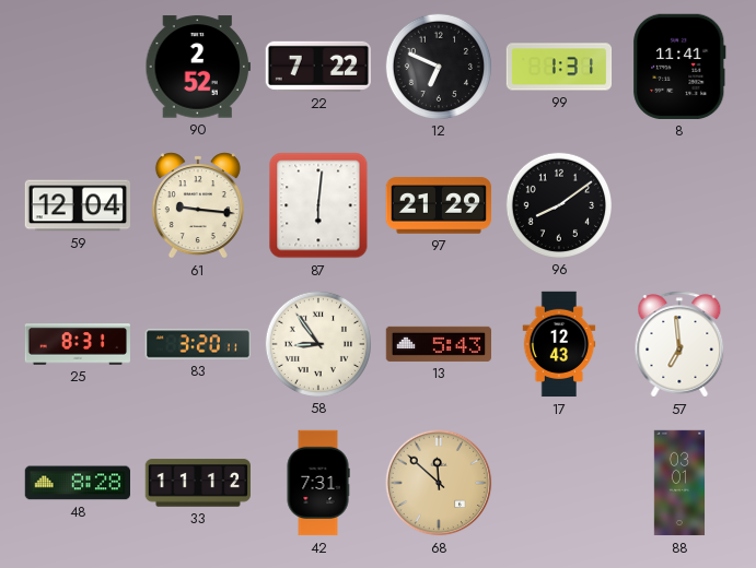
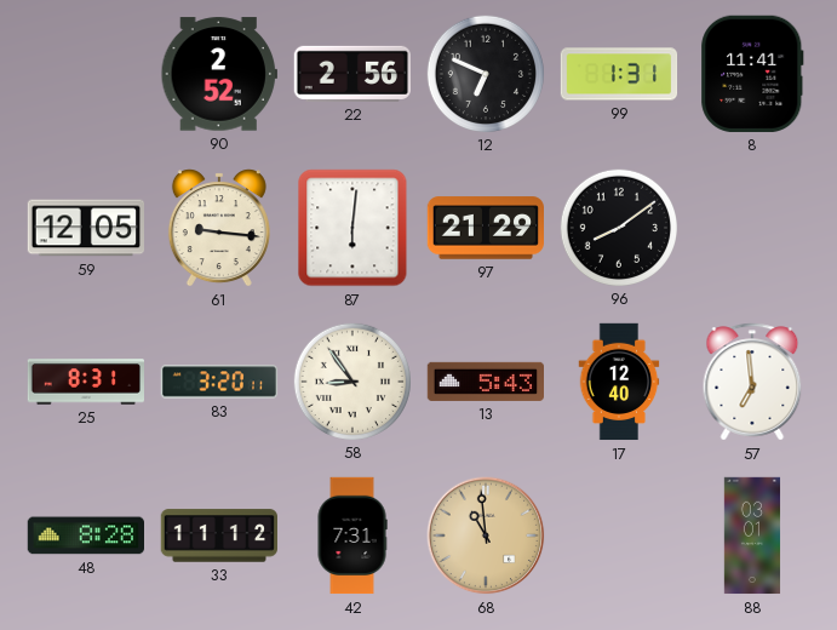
22: 7:22 -> 2:56
59: 12:04 -> 12:05
17: 12:43 -> 12:40
68: 11:52 -> 10:59
